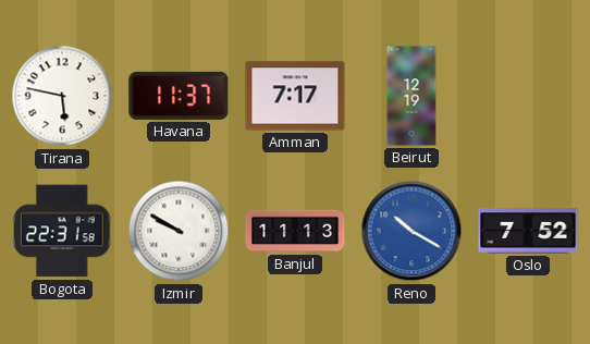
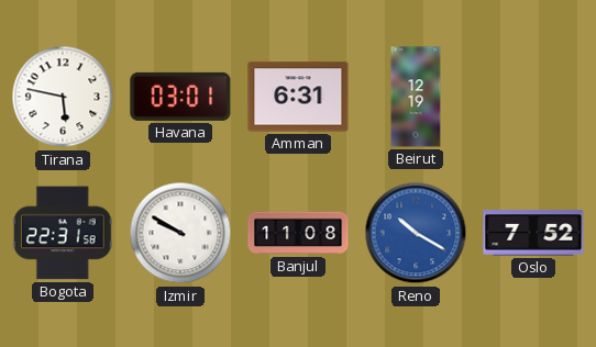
Havana: 11:37 -> 03:01
Amman: 7:17 -> 6:31
Banjul: 11:13 -> 11:08
